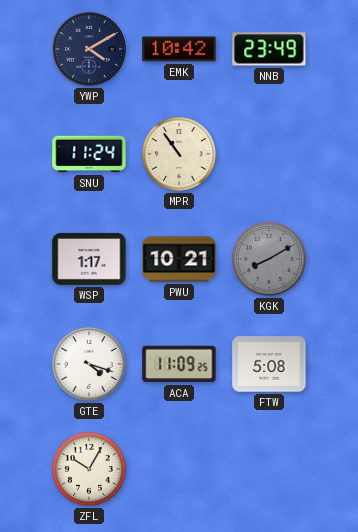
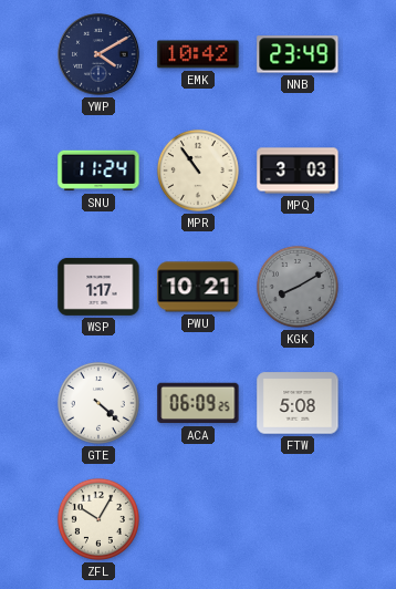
MPQ: none -> 3:03
GTE: 4:18 -> 4:22
ACA: 11:09 -> 06:09
